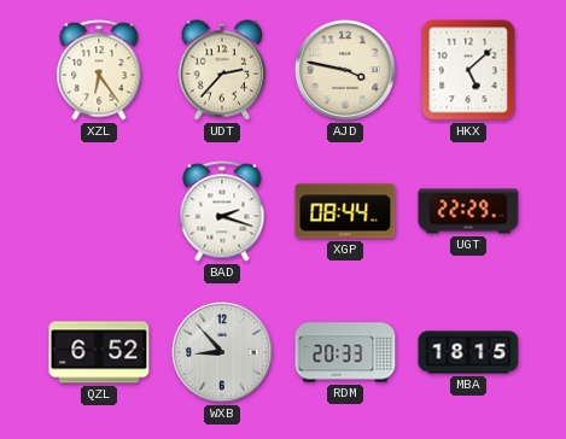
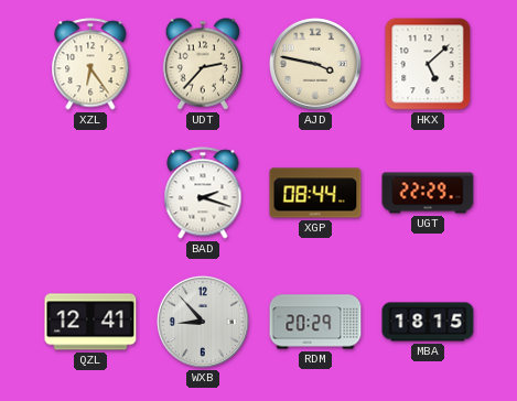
QZL: 6:52 -> 12:41
RDM: 20:33 -> 20:29
